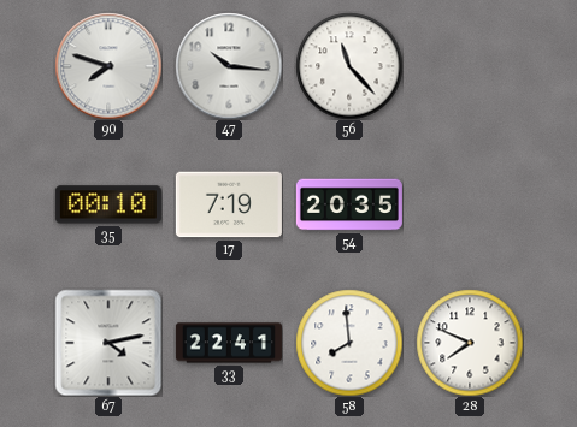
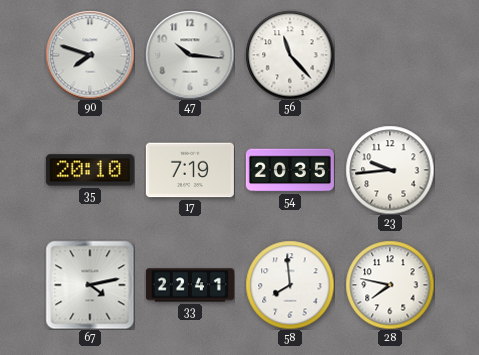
35: 00:10 -> 20:10
23: none -> 9:44
28: 7:49 -> 7:47
